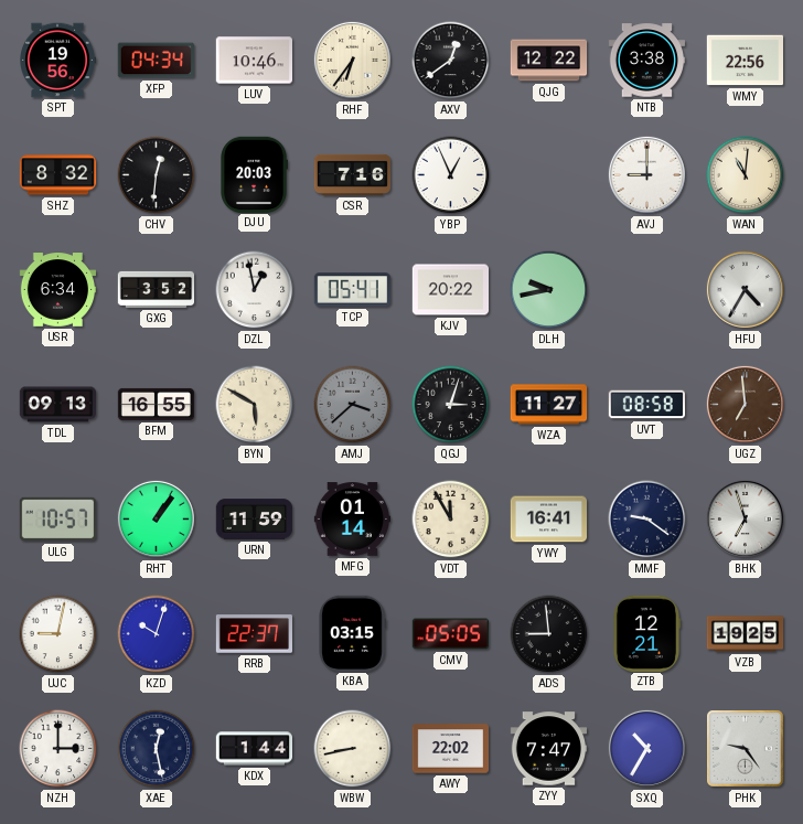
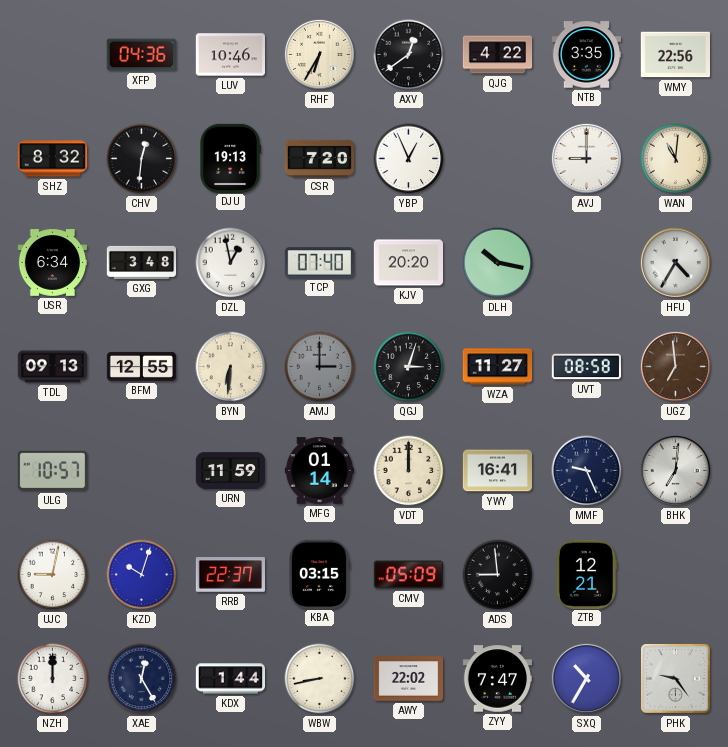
SPT: 19:56 -> none
XFP: 04:34 -> 04:36
RHF: 6:36 -> 6:35
QJG: 12:22 -> 4:22
NTB: 3:38 -> 3:35
DJU: 20:03 -> 19:13
CSR: 7:16 -> 7:20
GXG: 3:52 -> 3:48
TCP: 05:41 -> 07:40
KJV: 20:22 -> 20:20
DLH: 9:43 -> 10:17
BFM: 16:55 -> 12:55
BYN: 5:50 -> 6:31
AMJ: 3:38 -> 3:00
RHT: 1:06 -> none
VDT: 11:55 -> 12:00
MMF: 9:21 -> 9:26
BHK: 6:57 -> 7:01
CMV: 05:05 -> 05:09
VZB: 19:25 -> none
NZH: 3:00 -> 12:00
XAE: 12:28 -> 12:25
